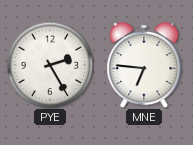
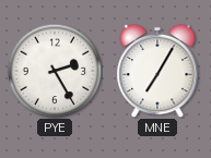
MNE: 6:46 -> 7:05
